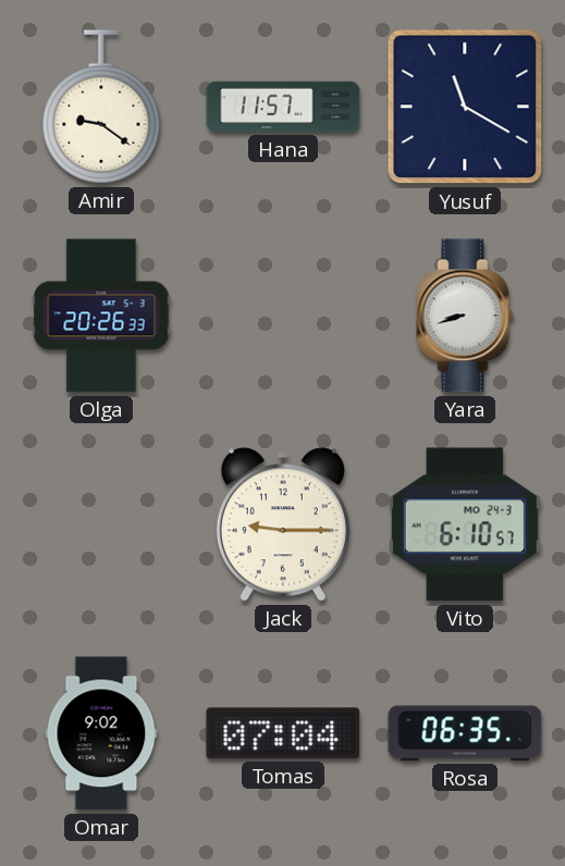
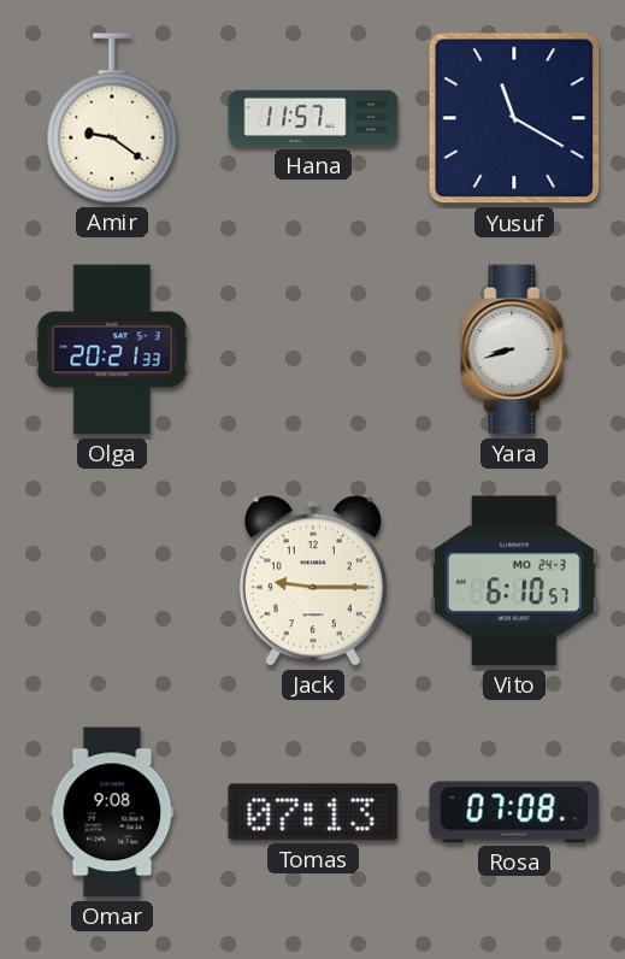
Olga: 20:26 -> 20:21
Omar: 9:02 -> 9:08
Tomas: 07:04 -> 07:13
Rosa: 06:35 -> 07:08
